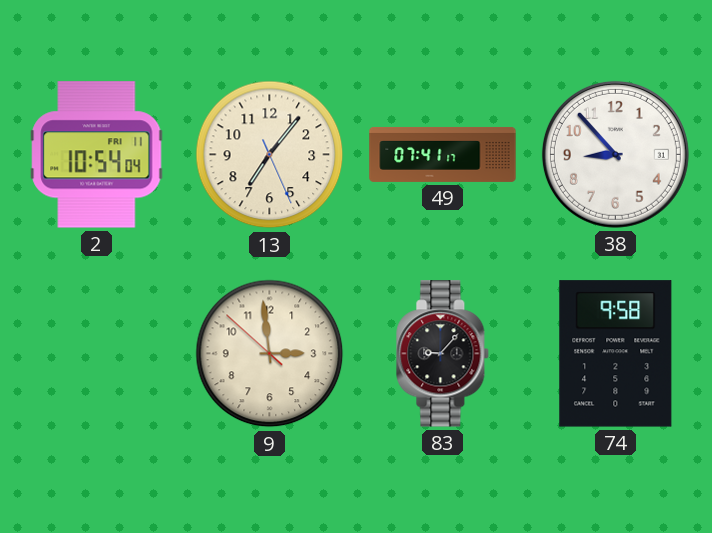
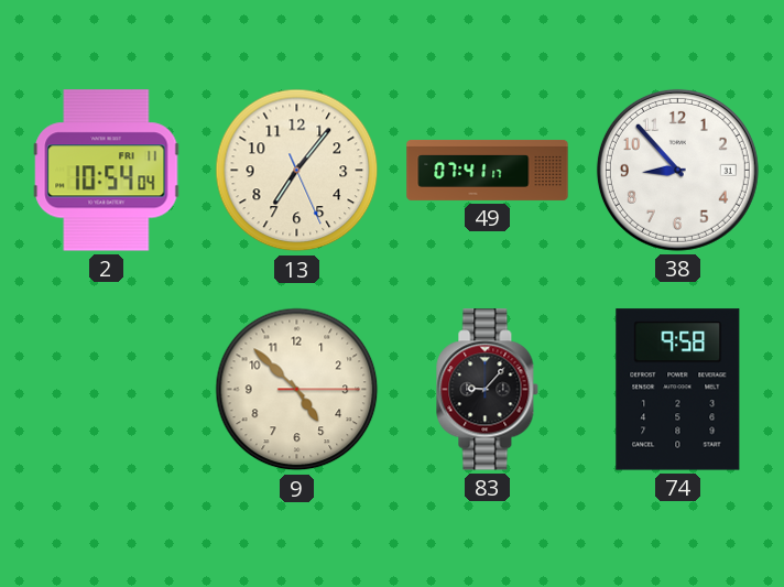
9: 2:58 -> 4:52
